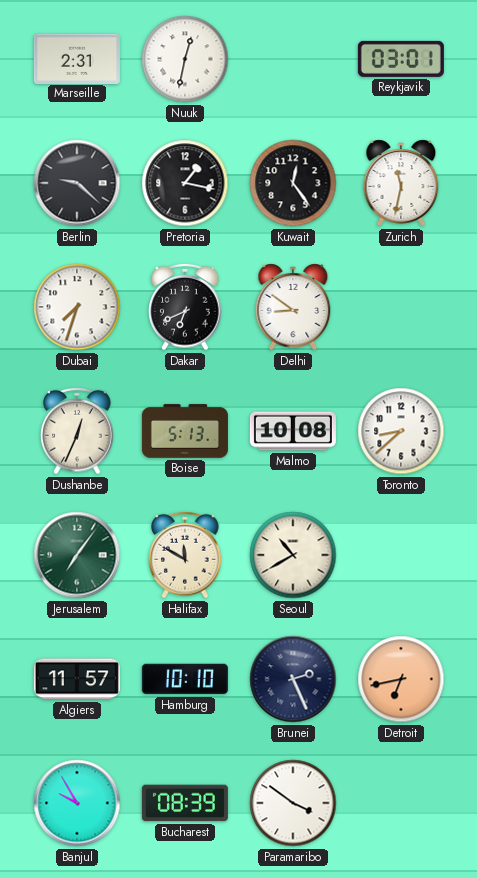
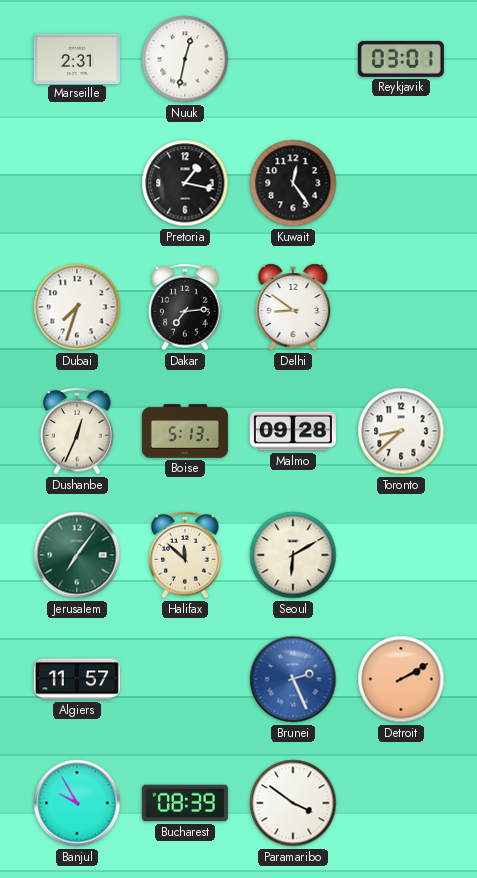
Berlin: 9:22 -> none
Zurich: 11:32 -> none
Dakar: 6:41 -> 7:14
Malmo: 10:08 -> 09:28
Halifax: 11:50 -> 11:52
Seoul: 10:40 -> 6:10
Hamburg: 10:10 -> none
Brunei dial: navy -> blue
Detroit: 6:43 -> 2:10
